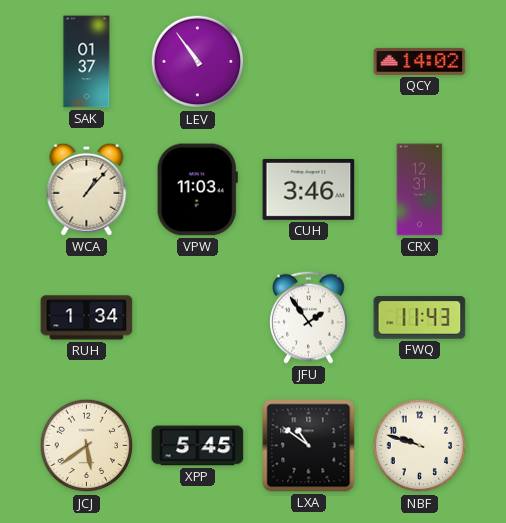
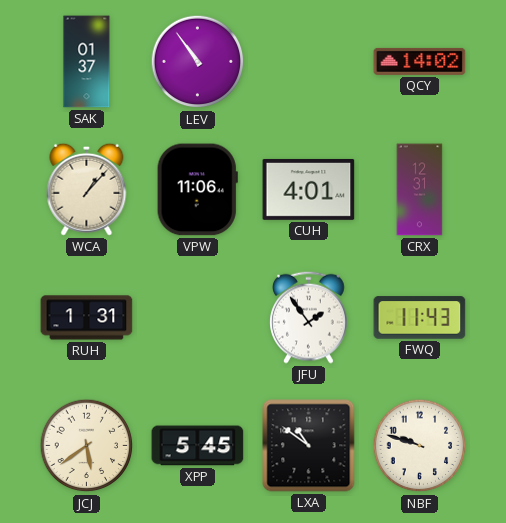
VPW: 11:03 -> 11:06
CUH: 3:46 -> 4:01
RUH: 1:34 -> 1:31
